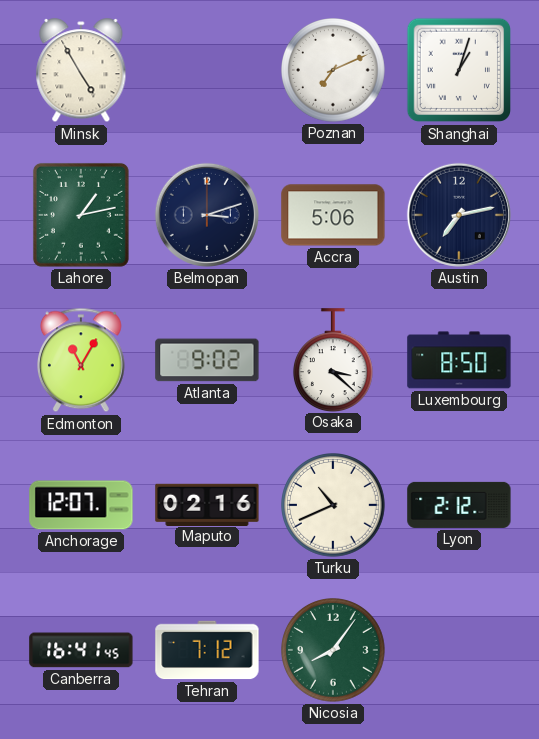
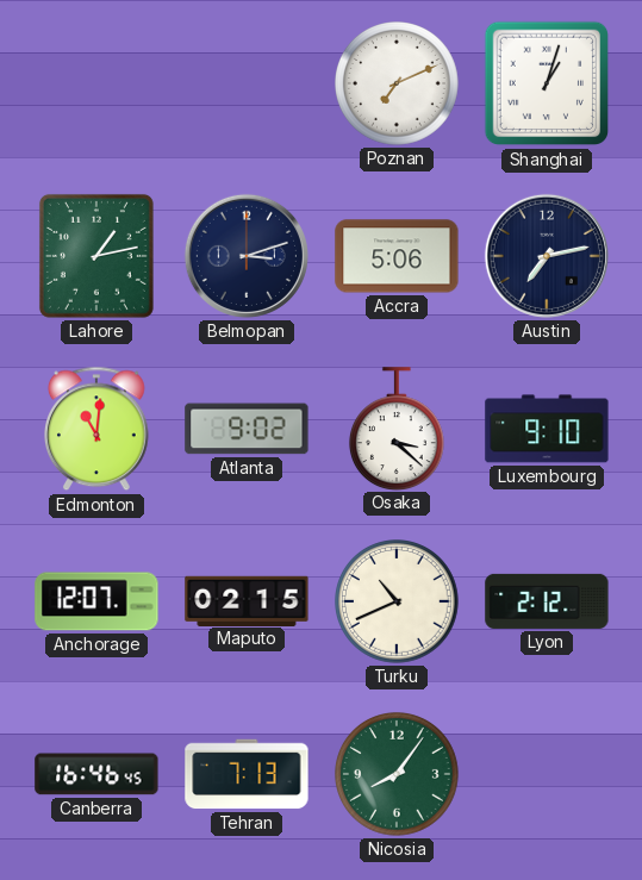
Minsk: 4:55 -> none
Edmonton: 11:05 -> 11:01
Luxembourg: 8:50 -> 9:10
Maputo: 02:16 -> 02:15
Canberra: 16:41 -> 16:46
Tehran: 7:12 -> 7:13
